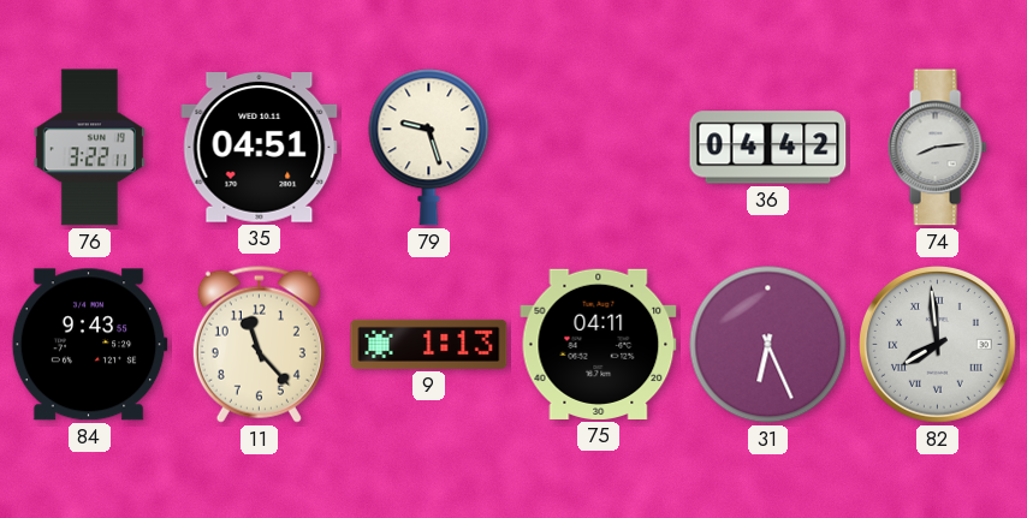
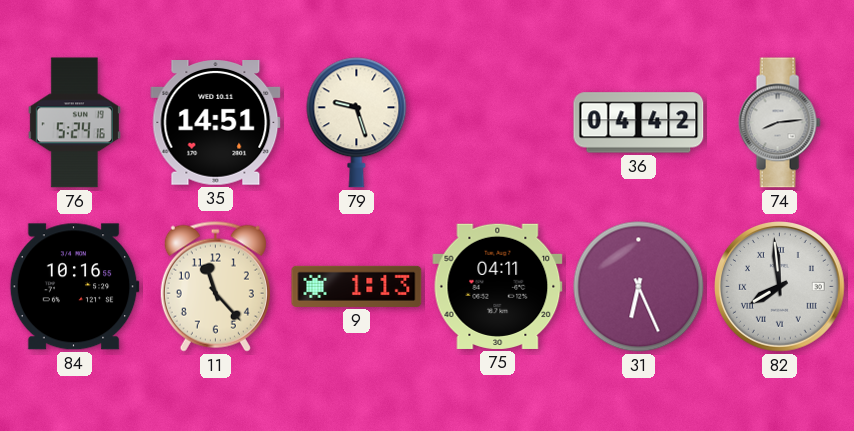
76: 3:22 -> 5:24
35: 04:51 -> 14:51
84: 9:43 -> 10:16
